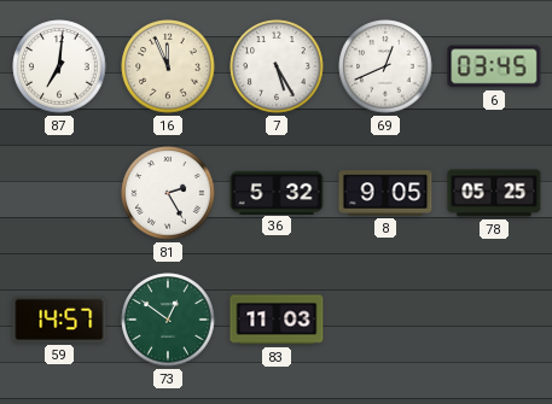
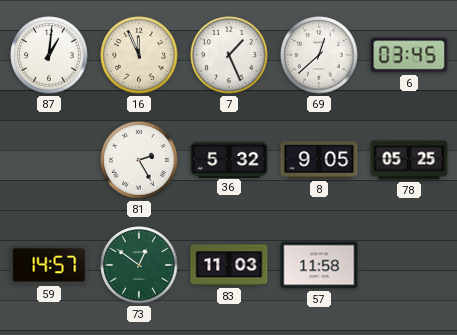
87: 7:01 -> 1:01
7: 5:25 -> 1:26
69: 12:41 -> 12:38
57: none -> 11:58
